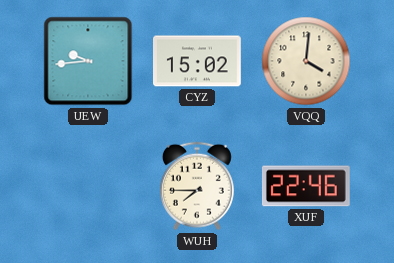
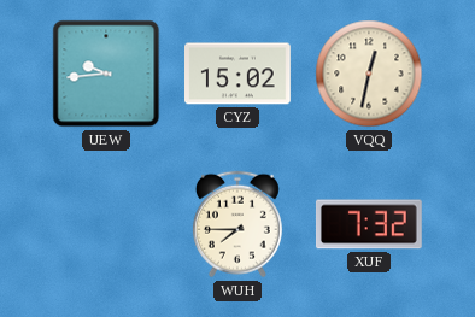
VQQ: 4:01 -> 12:32
XUF: 22:46 -> 7:32
